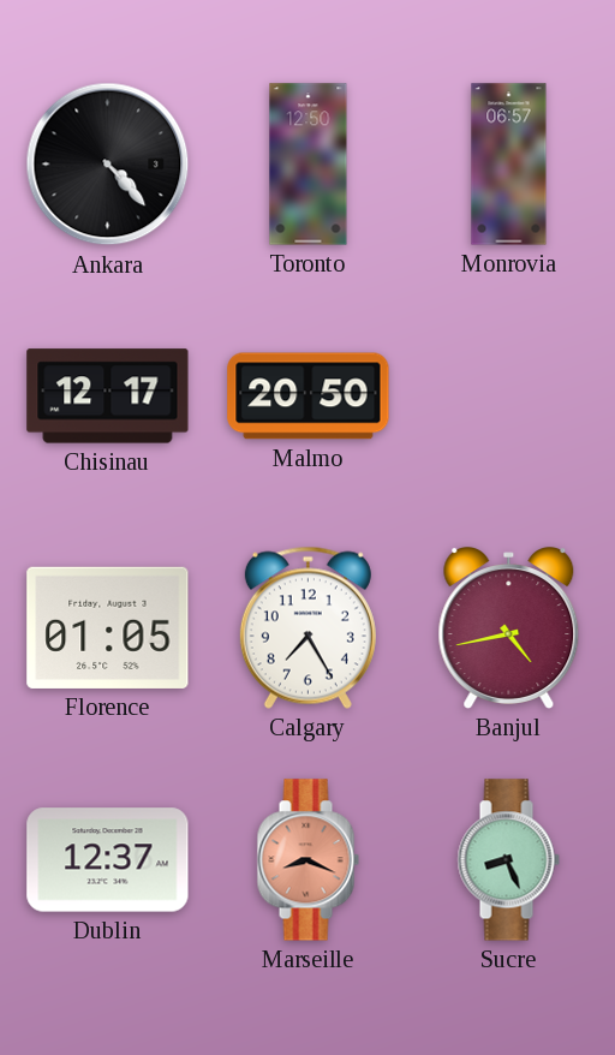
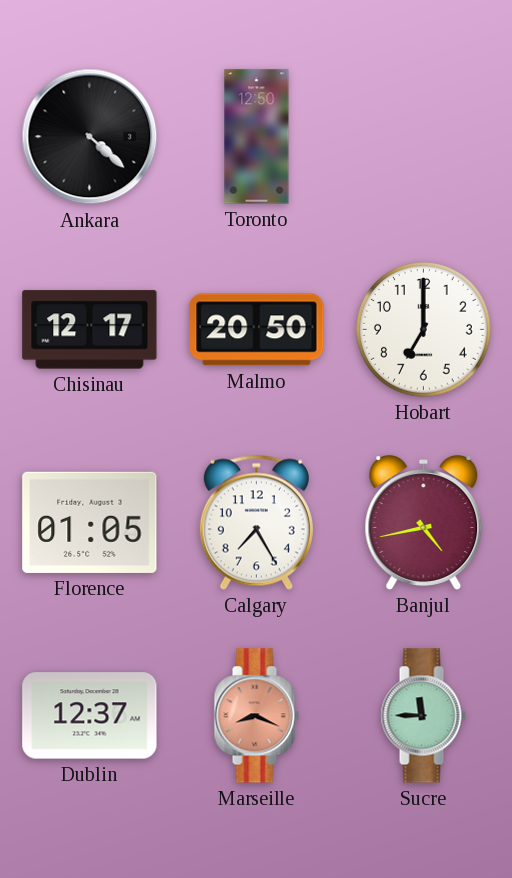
Ankara: 4:23 -> 4:22
Monrovia: 06:57 -> none
Hobart: none -> 7:00
Sucre: 8:26 -> 11:45
